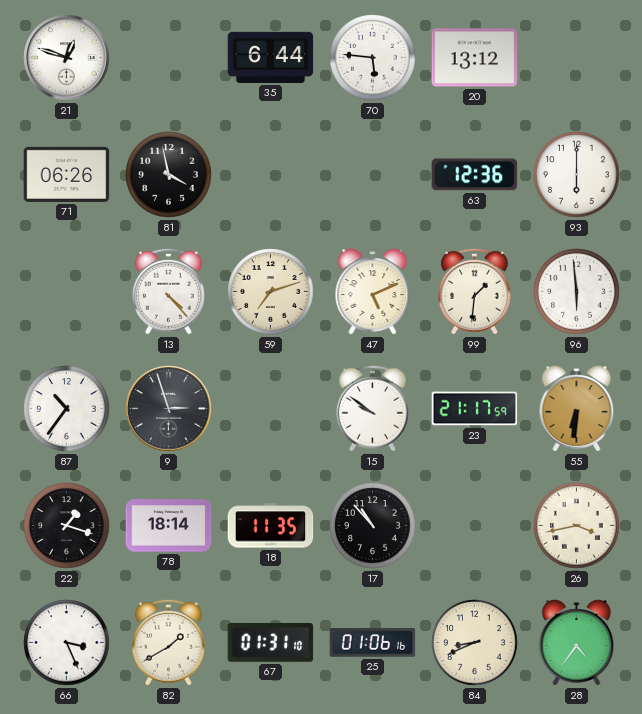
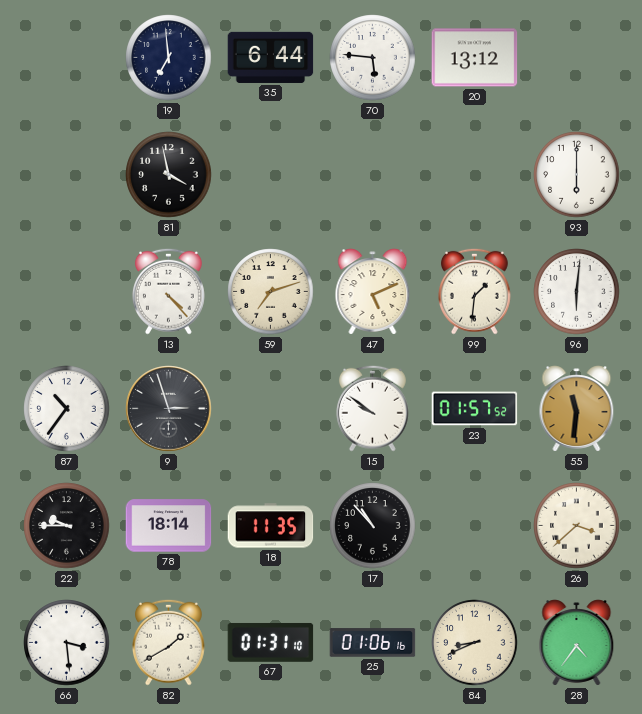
21: 12:48 -> none
19: none -> 6:59
71: 06:26 -> none
63: 12:36 -> none
96: 5:59 -> 6:01
23: 21:17 -> 01:57
55: 6:31 -> 11:31
22: 1:18 -> 9:45
26: 3:43 -> 3:38
66: 3:26 -> 3:29
